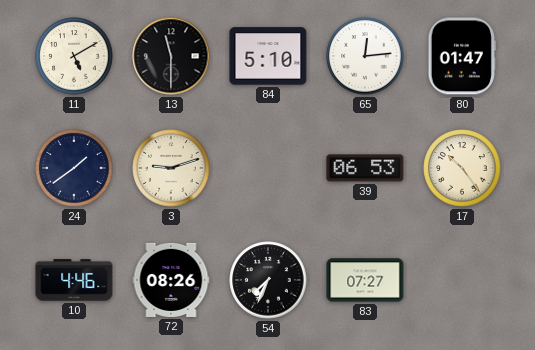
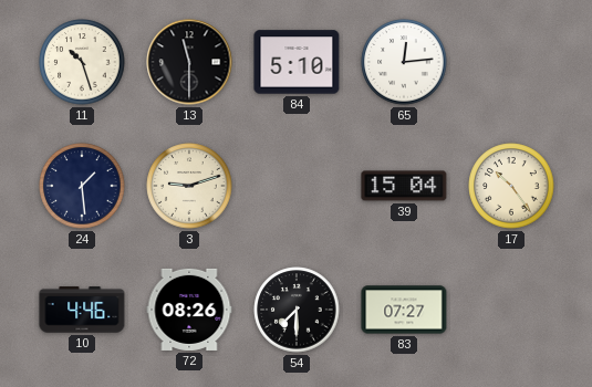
11: 5:10 -> 10:27
80: 01:47 -> none
24: 1:39 -> 1:29
39: 06:53 -> 15:04
54: 7:34 -> 7:30
